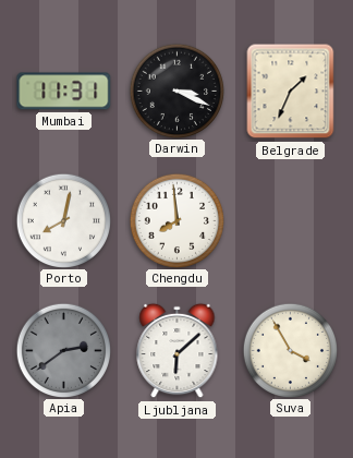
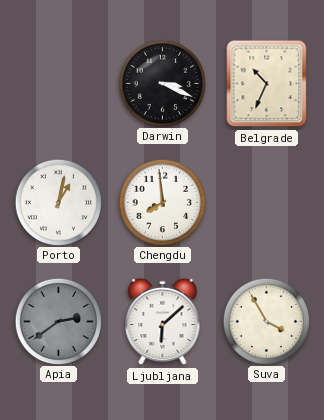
Mumbai: 11:31 -> none
Belgrade: 1:34 -> 10:34
Porto: 8:02 -> 1:02
